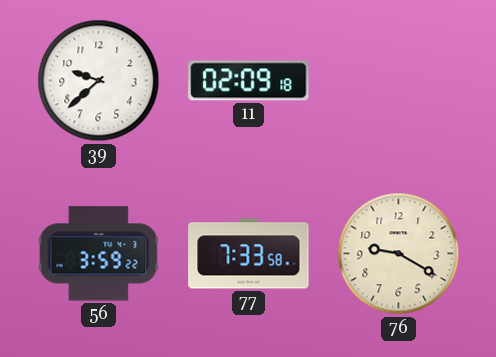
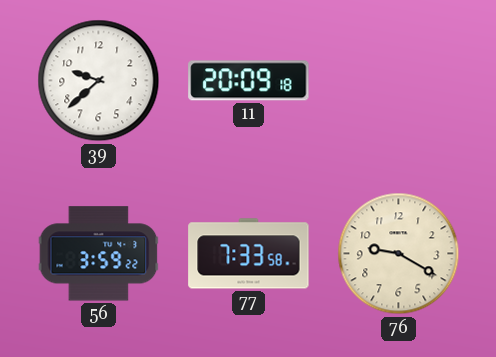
11: 02:09 -> 20:09
